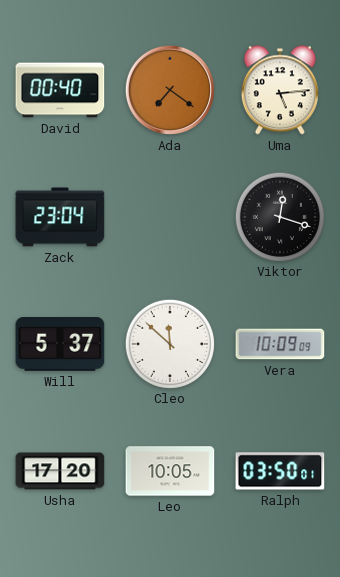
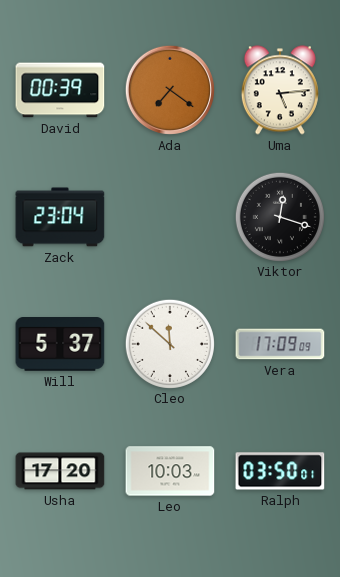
David: 00:40 -> 00:39
Vera: 10:09 -> 17:09
Leo: 10:05 -> 10:03
